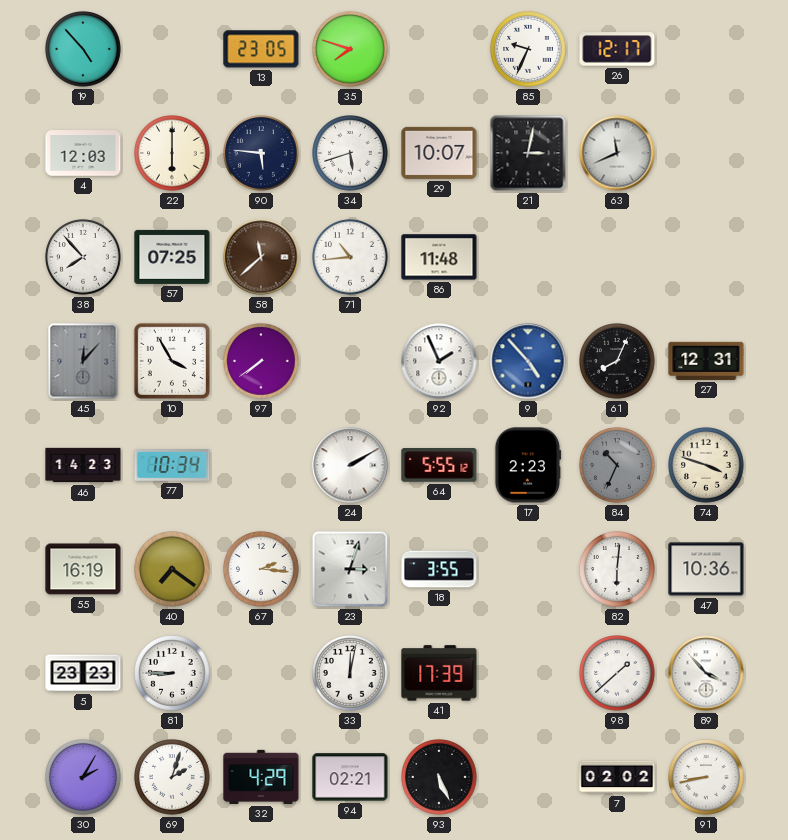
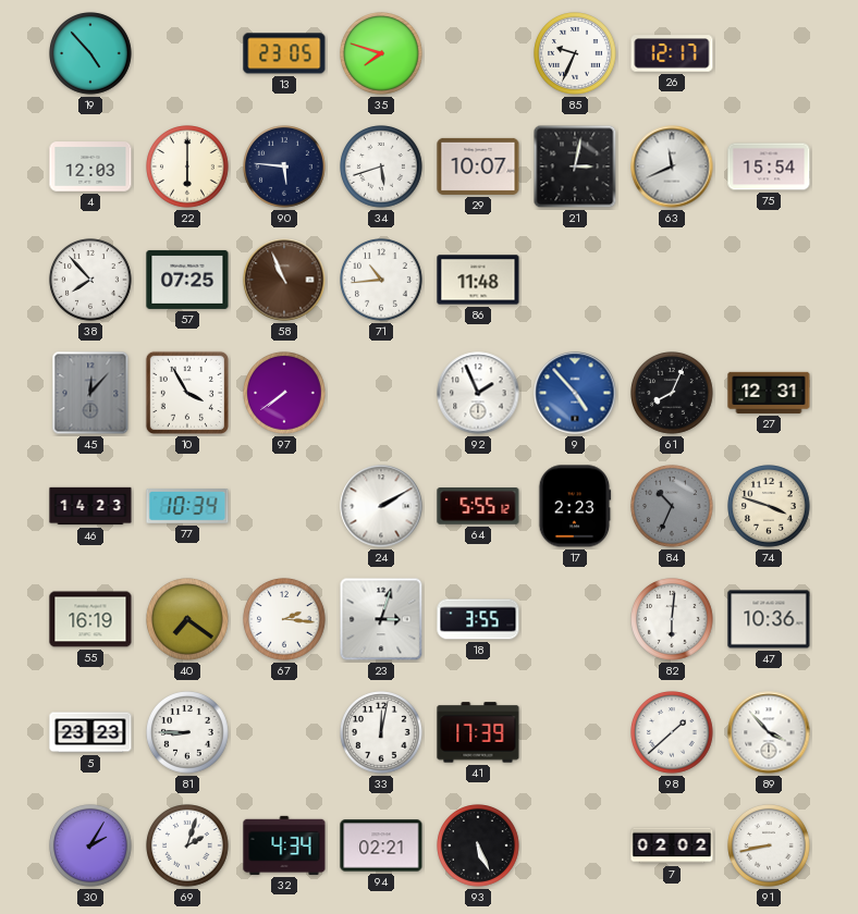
75: none -> 15:54
58: 11:38 -> 10:56
32: 4:29 -> 4:34
